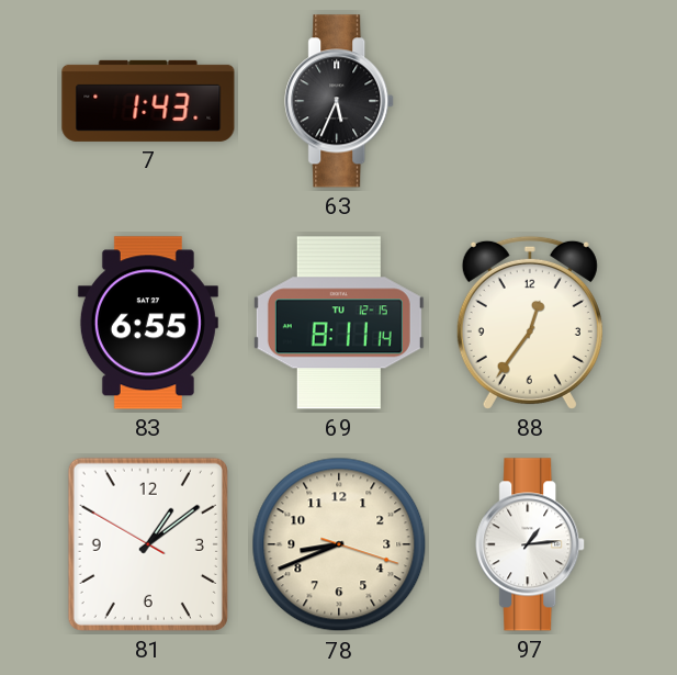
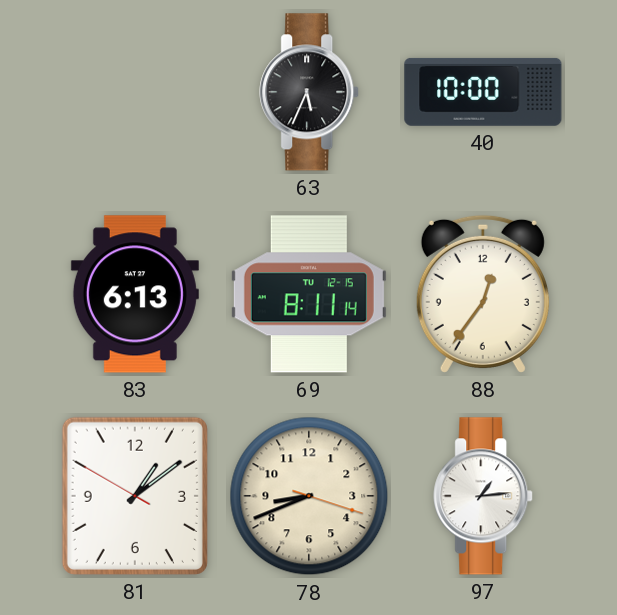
7: 1:43 -> none
40: none -> 10:00
83: 6:55 -> 6:13
